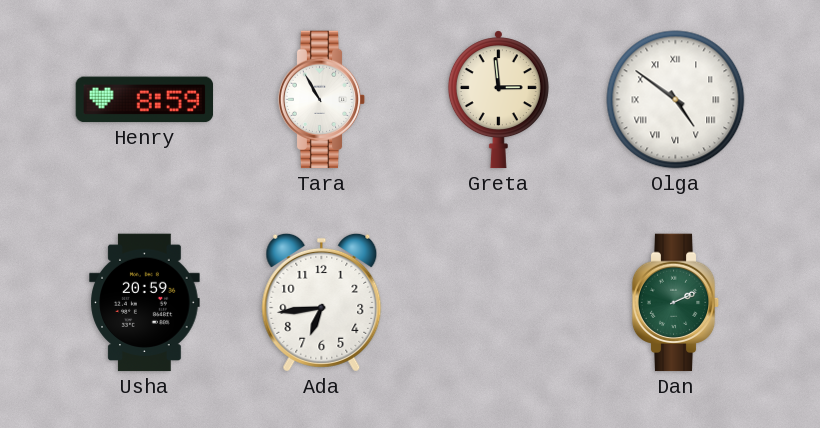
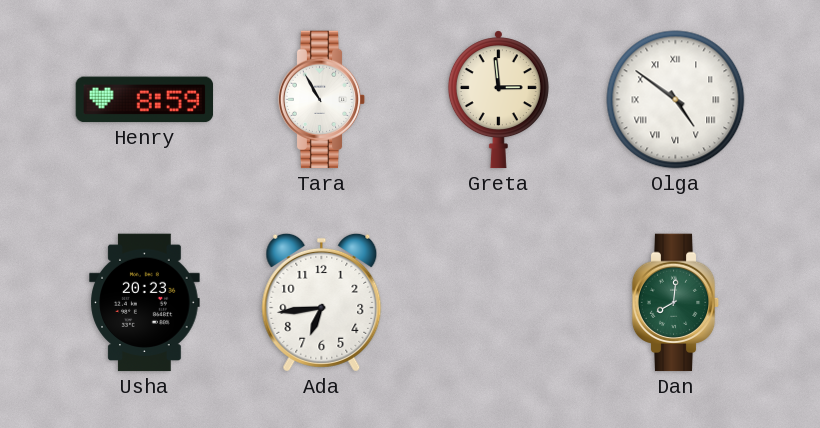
Usha: 20:59 -> 20:23
Dan: 2:11 -> 8:01
